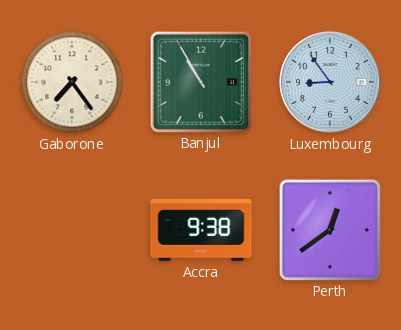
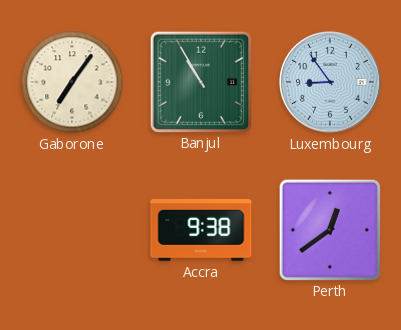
Gaborone: 7:24 -> 7:06
